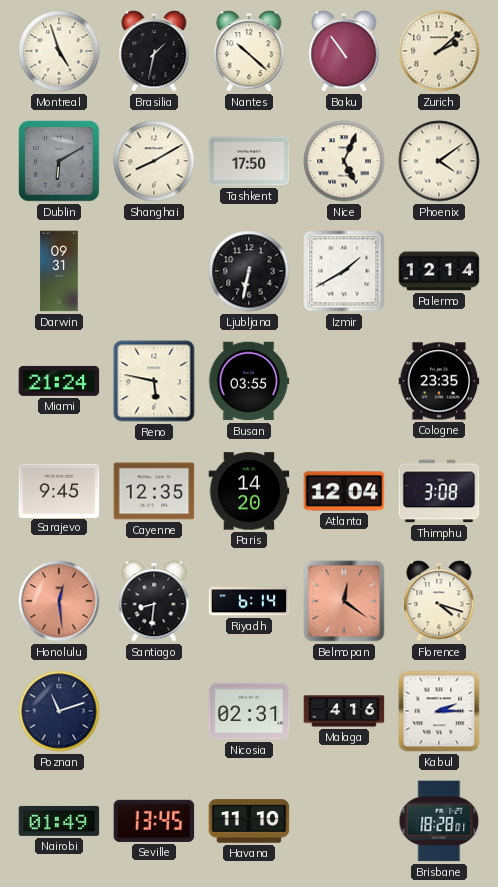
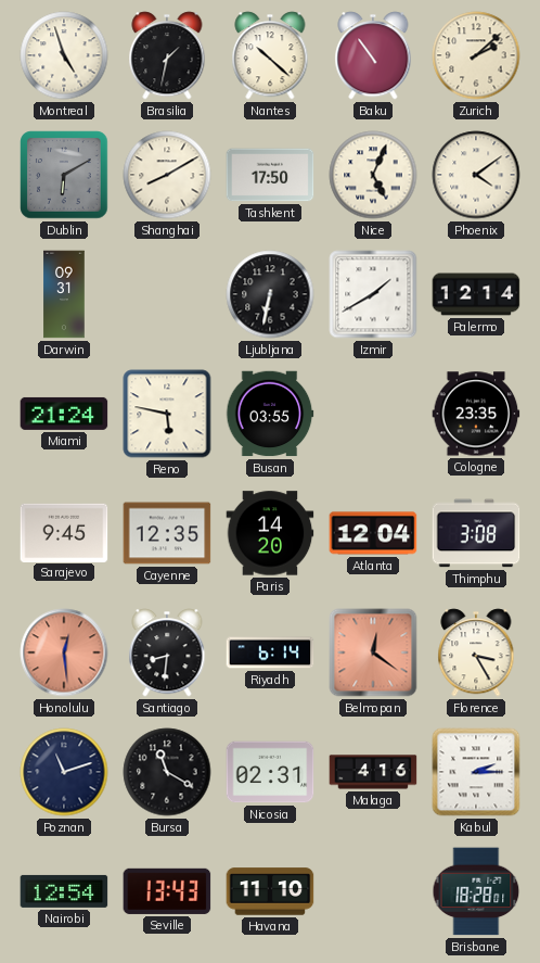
Florence: 4:18 -> 3:25
Bursa: none -> 11:20
Nairobi: 01:49 -> 12:54
Seville: 13:45 -> 13:43
